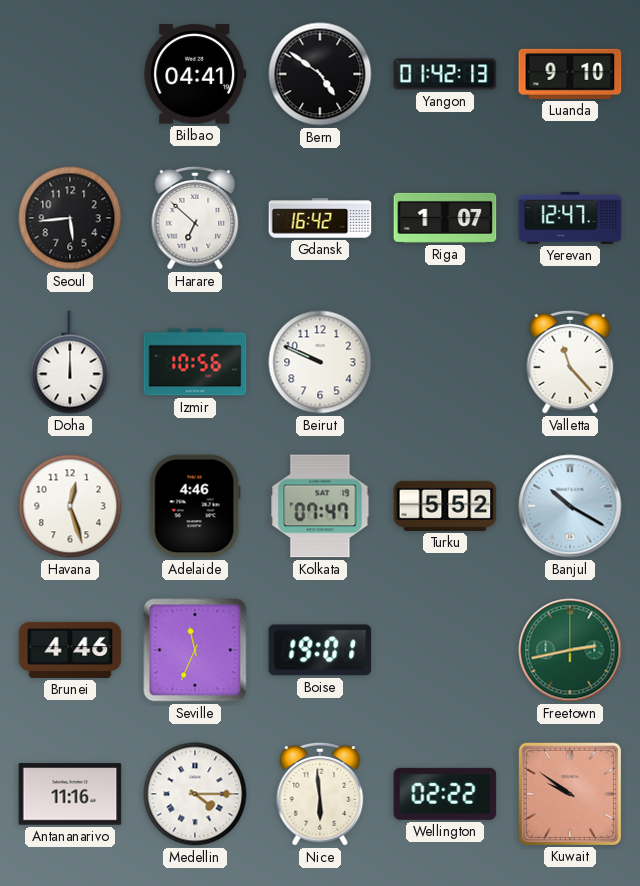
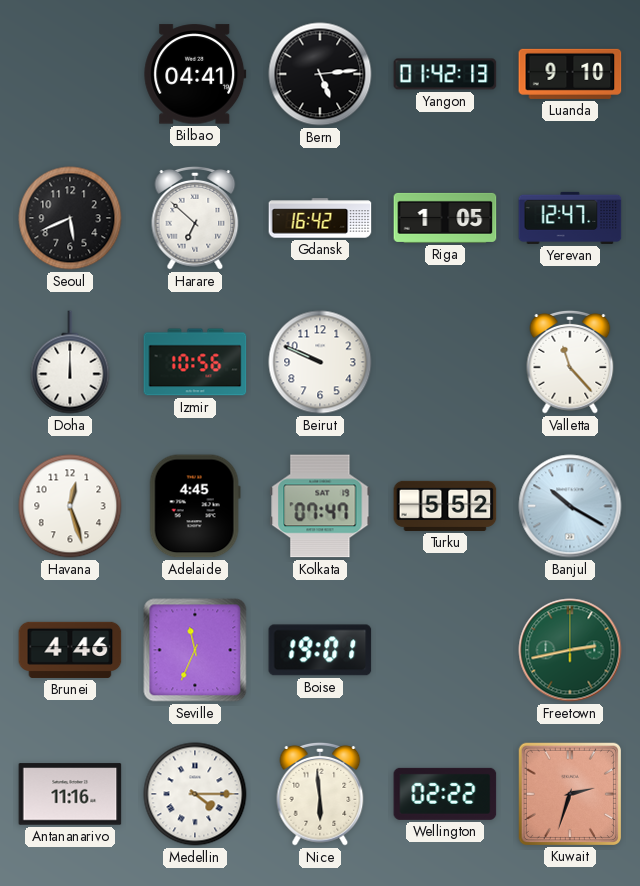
Bern: 4:51 -> 5:14
Seoul: 5:44 -> 5:41
Riga: 1:07 -> 1:05
Adelaide: 4:46 -> 4:45
Kuwait: 9:51 -> 2:33
